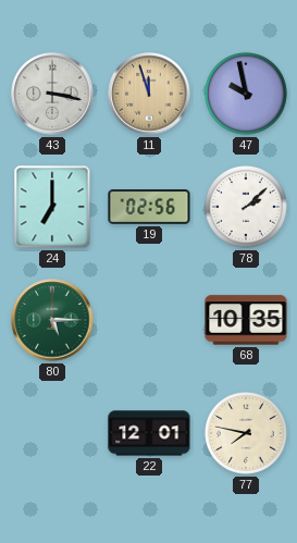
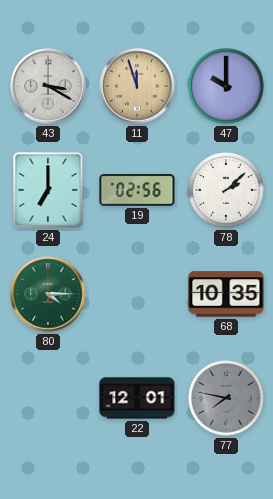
43: 3:17 -> 3:20
47: 9:58 -> 10:00
80: 5:15 -> 4:15
77 dial: cream -> grey
